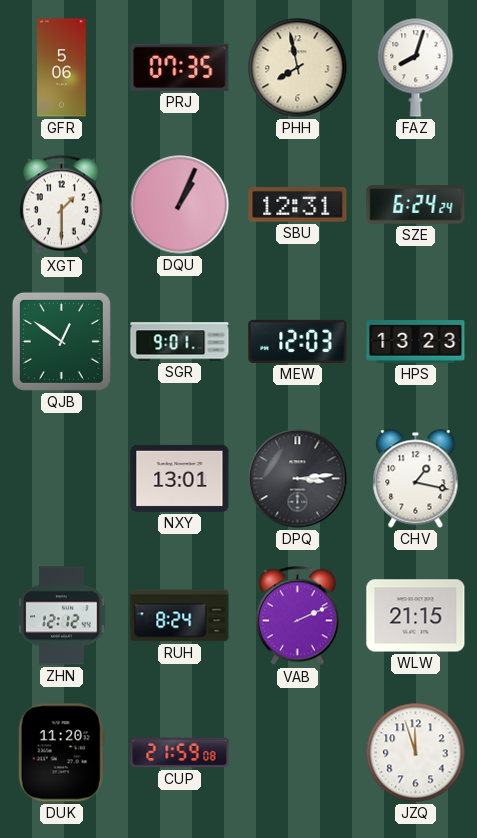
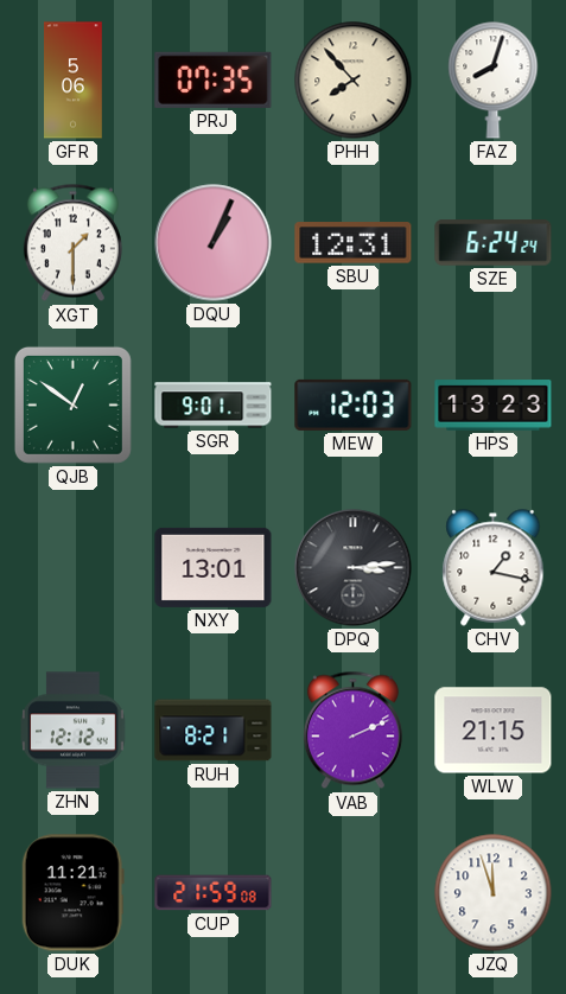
PHH: 7:58 -> 7:53
RUH: 8:24 -> 8:21
DUK: 11:20 -> 11:21
